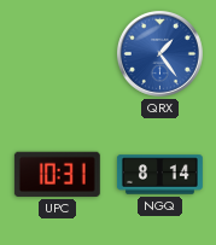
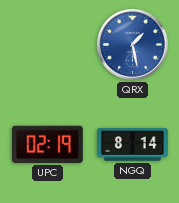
QRX: 1:24 -> 1:28
UPC: 10:31 -> 02:19
